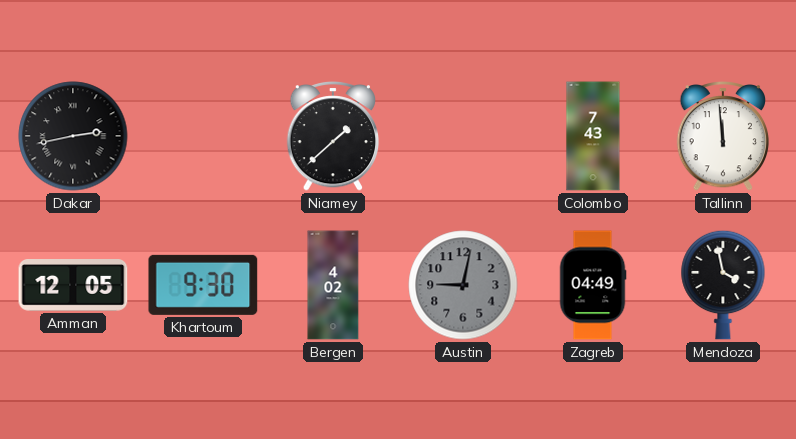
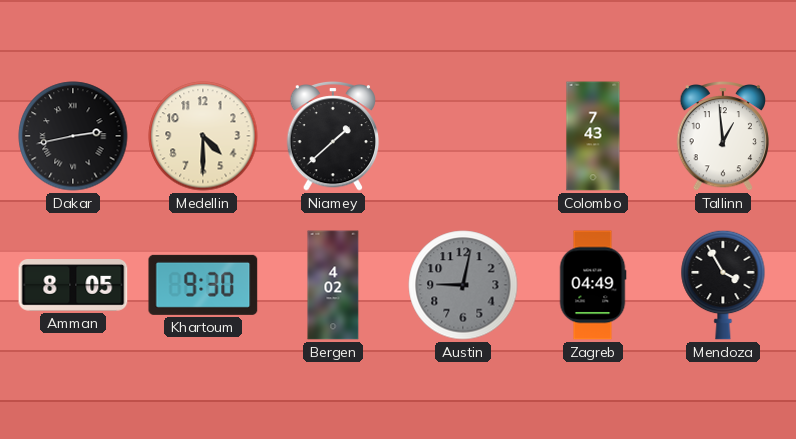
Medellin: none -> 4:30
Tallinn: 11:59 -> 12:59
Amman: 12:05 -> 8:05
Mendoza: 3:58 -> 3:55
